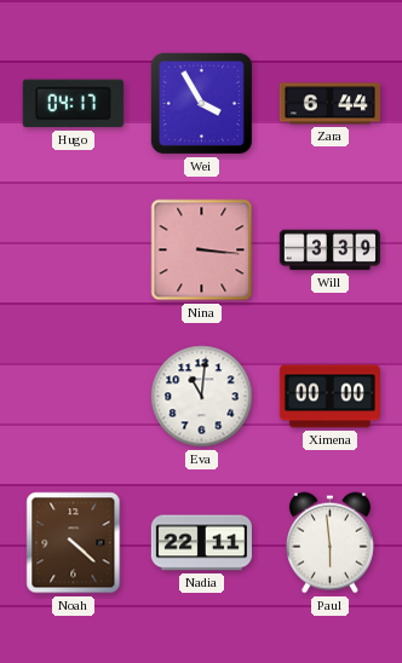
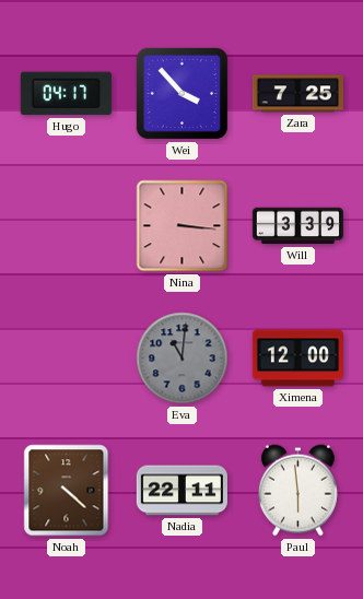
Wei: 3:55 -> 3:53
Zara: 6:44 -> 7:25
Eva dial: white -> grey
Ximena: 00:00 -> 12:00
